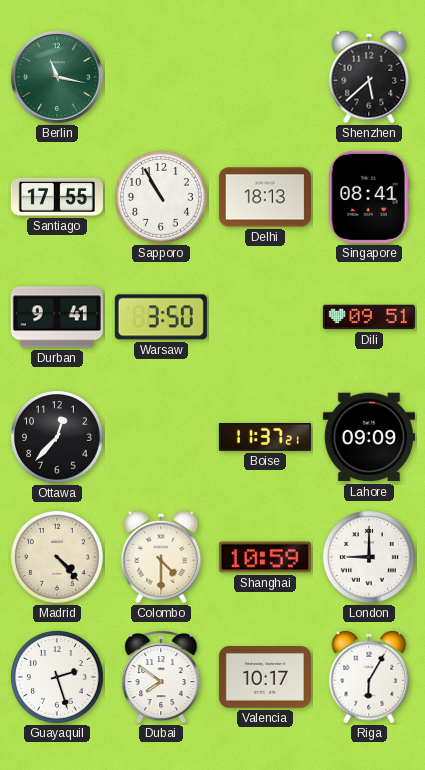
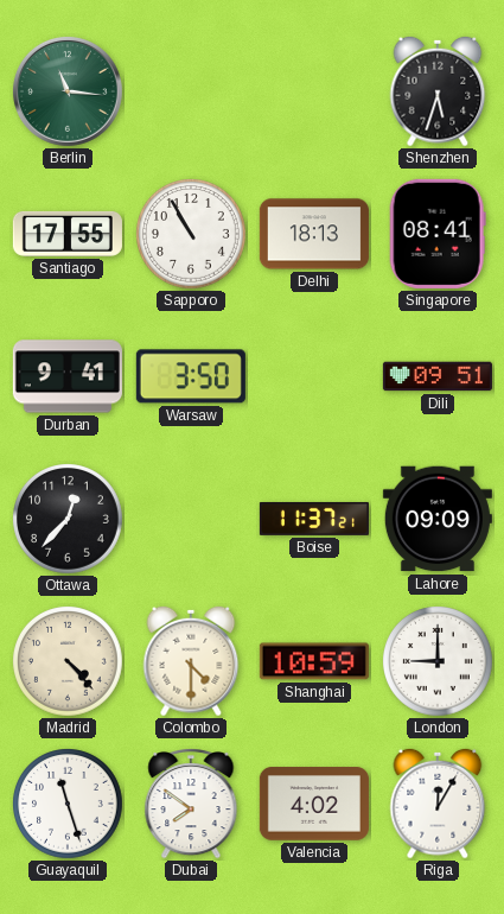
Berlin: 11:17 -> 11:16
Shenzhen: 5:38 -> 5:33
Guayaquil: 2:27 -> 11:27
Valencia: 10:17 -> 4:02
Riga: 6:05 -> 12:05
